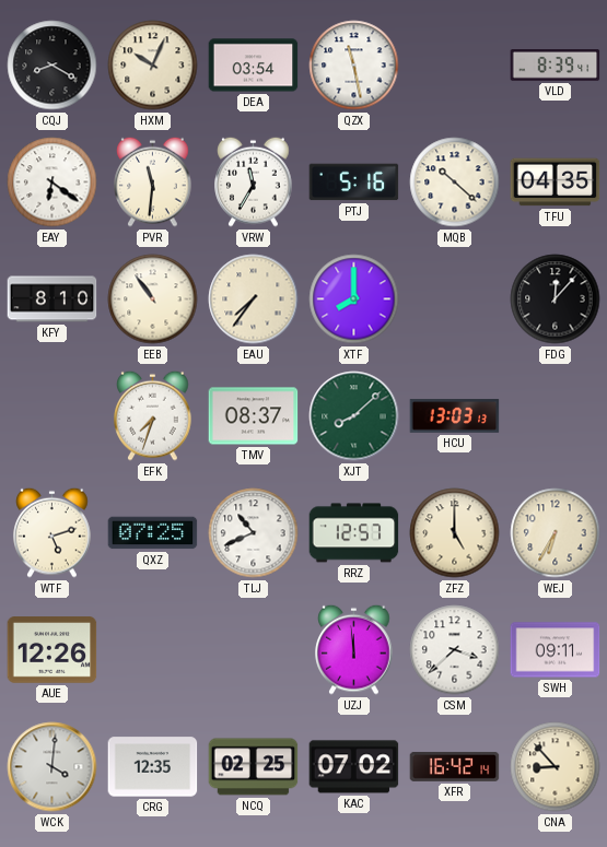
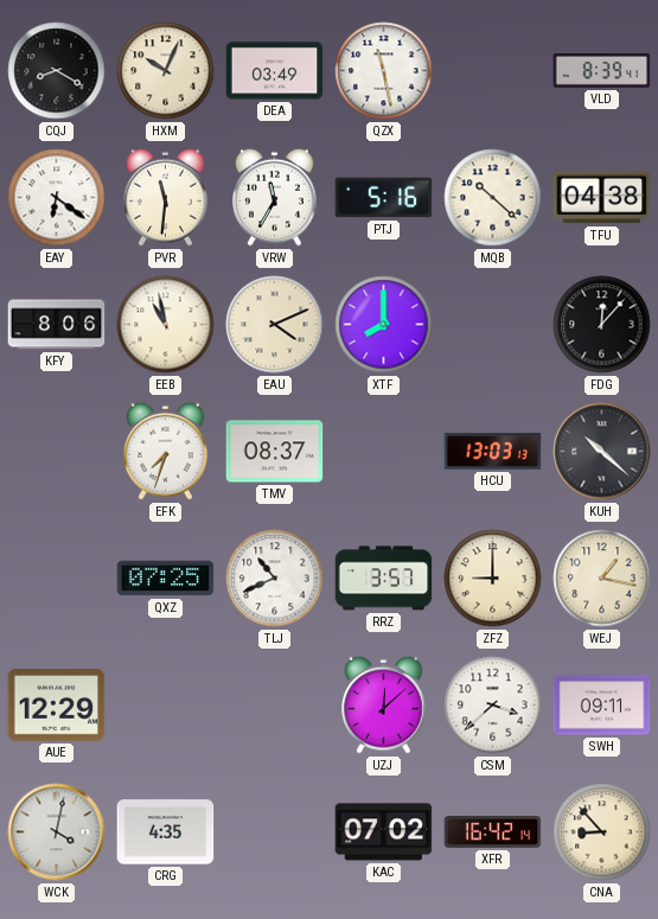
DEA: 03:54 -> 03:49
TFU: 04:35 -> 04:38
KFY: 8:10 -> 8:06
EEB: 10:54 -> 10:58
EAU: 7:36 -> 4:11
XJT: 8:08 -> none
KUH: none -> 10:22
WTF: 5:12 -> none
RRZ: 12:57 -> 3:57
ZFZ: 5:00 -> 9:00
WEJ: 6:35 -> 1:17
AUE: 12:26 -> 12:29
UZJ: 11:59 -> 12:08
WCK: 4:01 -> 4:02
CRG: 12:35 -> 4:35
NCQ: 02:25 -> none
